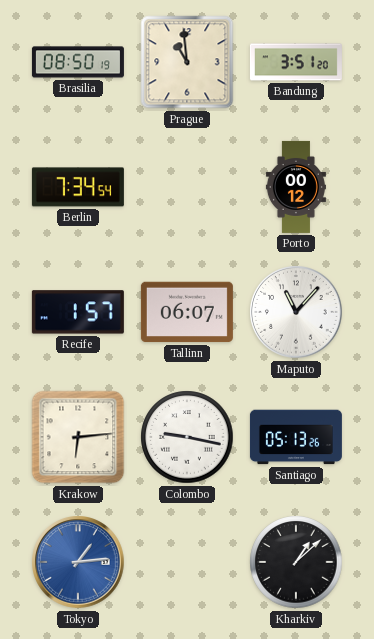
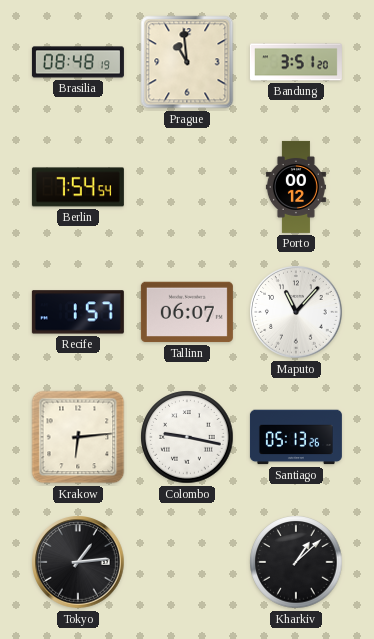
Brasilia: 08:50 -> 08:48
Berlin: 7:34 -> 7:54
Tokyo dial: blue -> black
